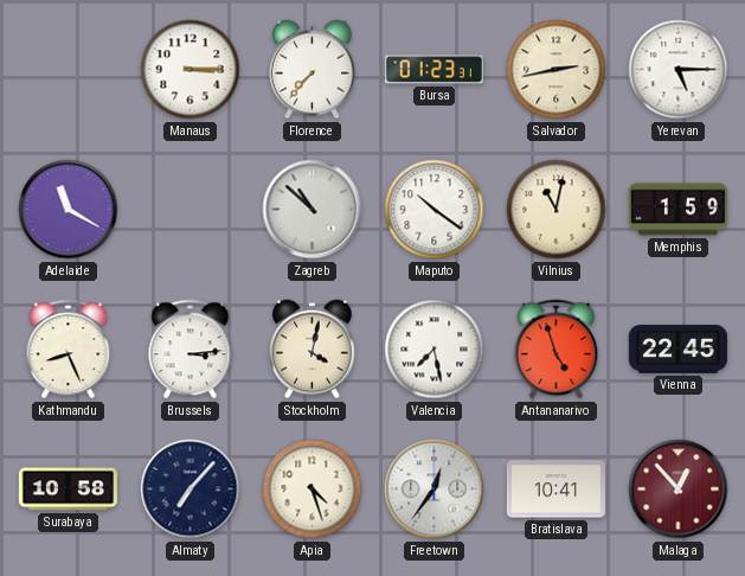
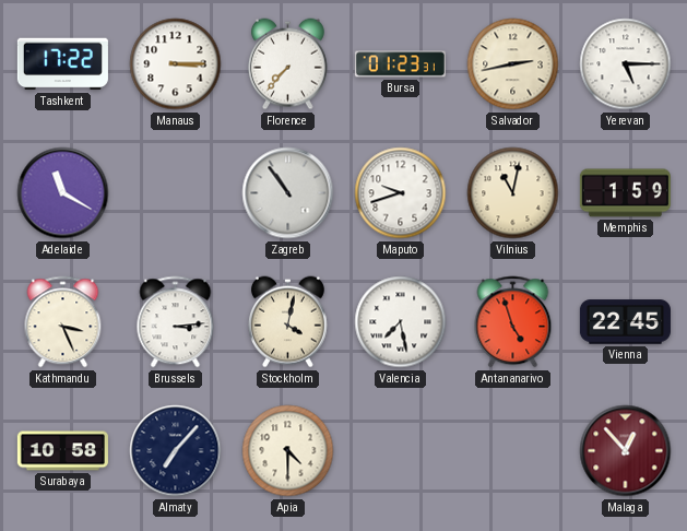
Tashkent: none -> 17:22
Zagreb: 10:52 -> 10:54
Maputo: 10:21 -> 9:42
Kathmandu: 8:26 -> 3:26
Apia: 4:27 -> 4:30
Freetown: 12:36 -> none
Bratislava: 10:41 -> none
